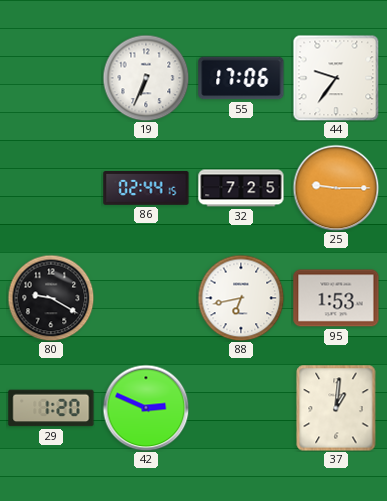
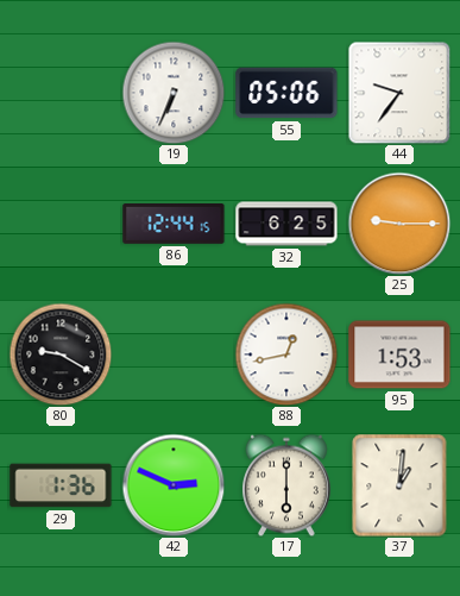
55: 17:06 -> 05:06
86: 02:44 -> 12:44
32: 7:25 -> 6:25
88: 6:43 -> 12:43
29: 1:20 -> 1:36
17: none -> 6:00
